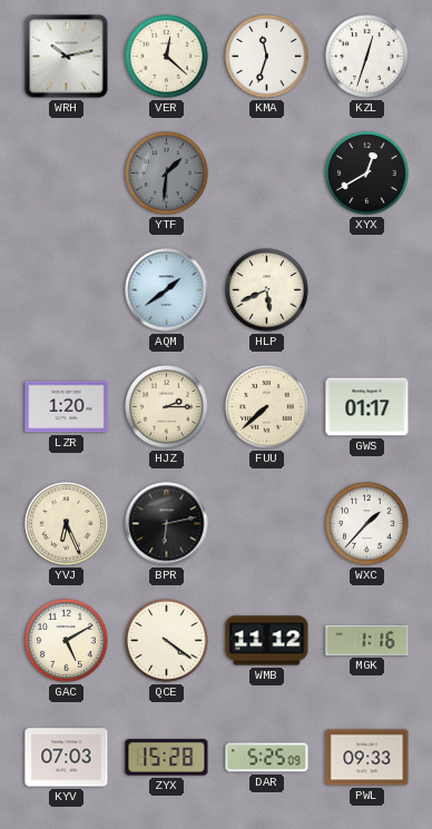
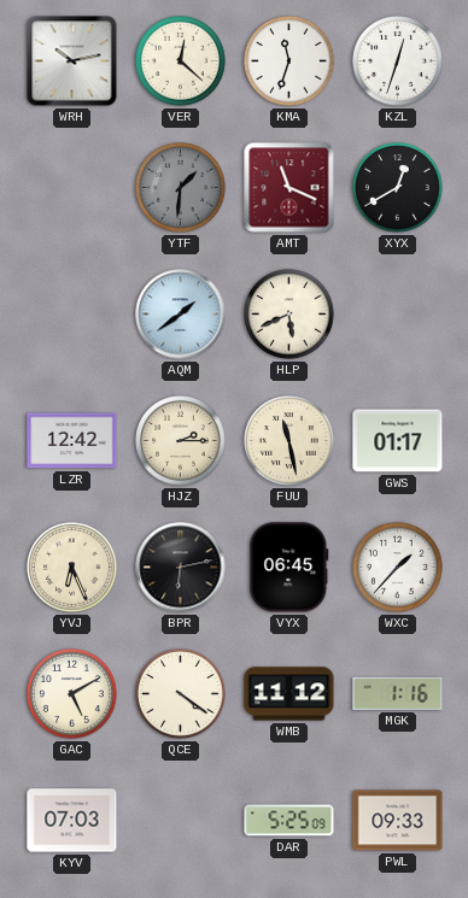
AMT: none -> 11:19
LZR: 1:20 -> 12:42
FUU: 7:38 -> 11:28
VYX: none -> 06:45
ZYX: 15:28 -> none
